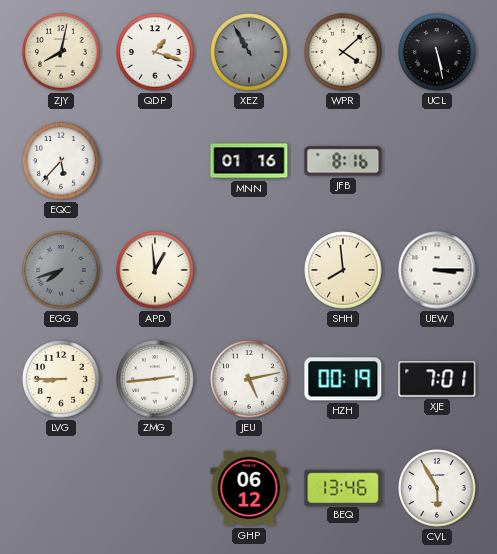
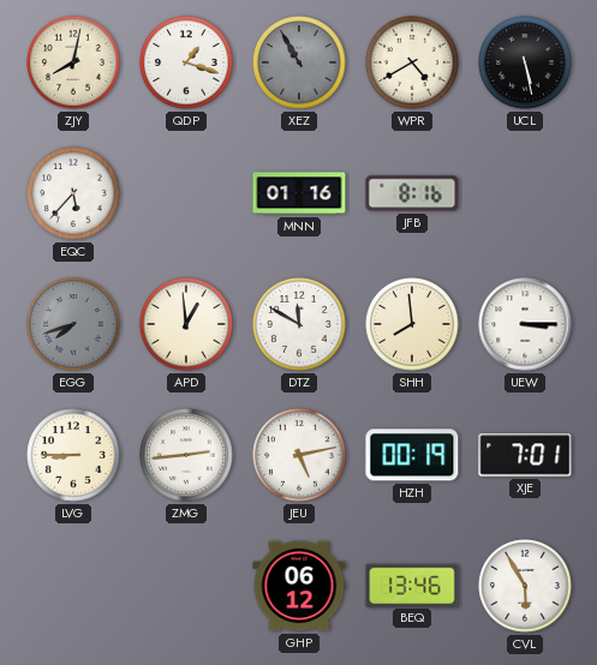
WPR: 4:08 -> 4:40
DTZ: none -> 11:50
